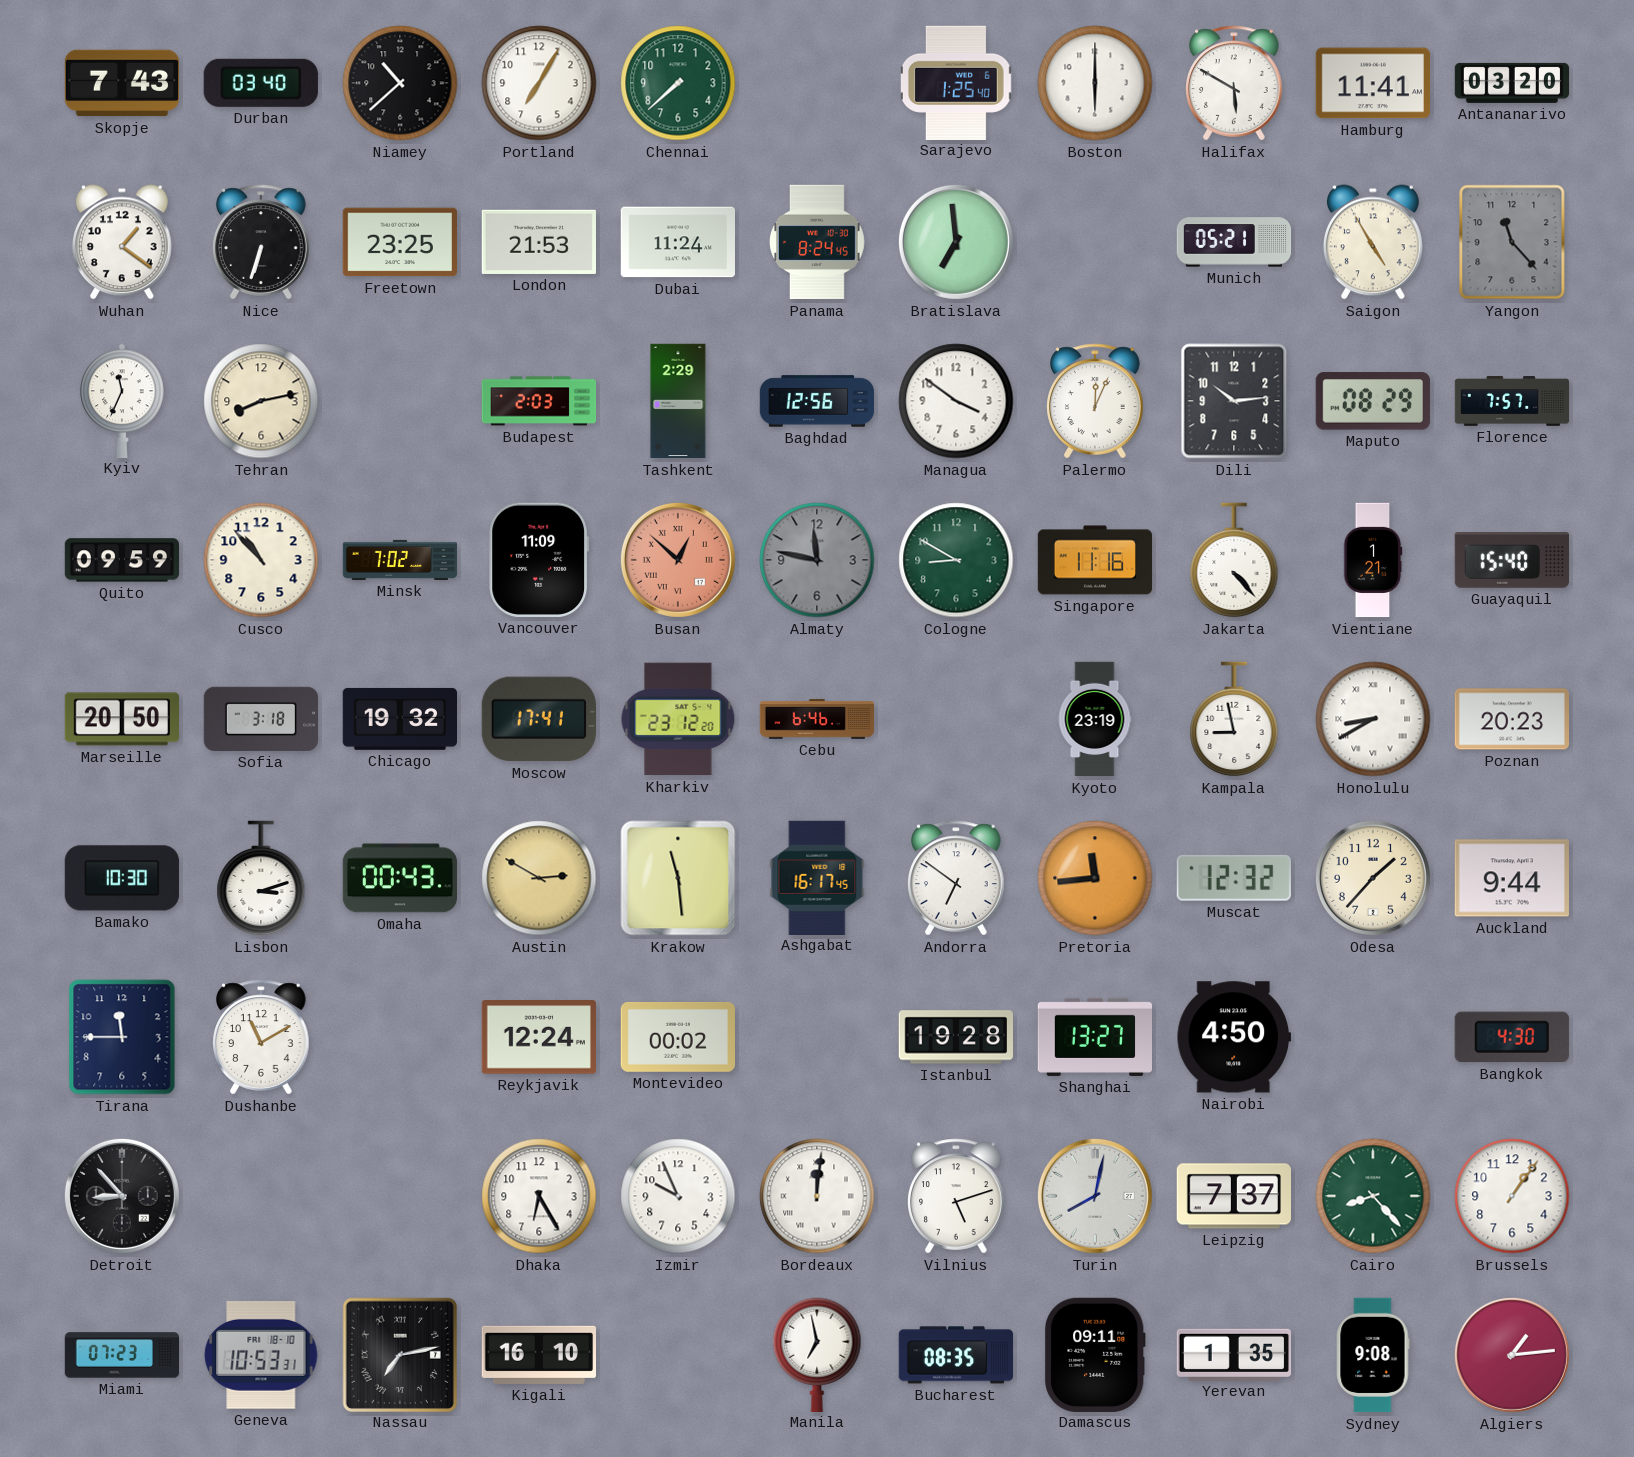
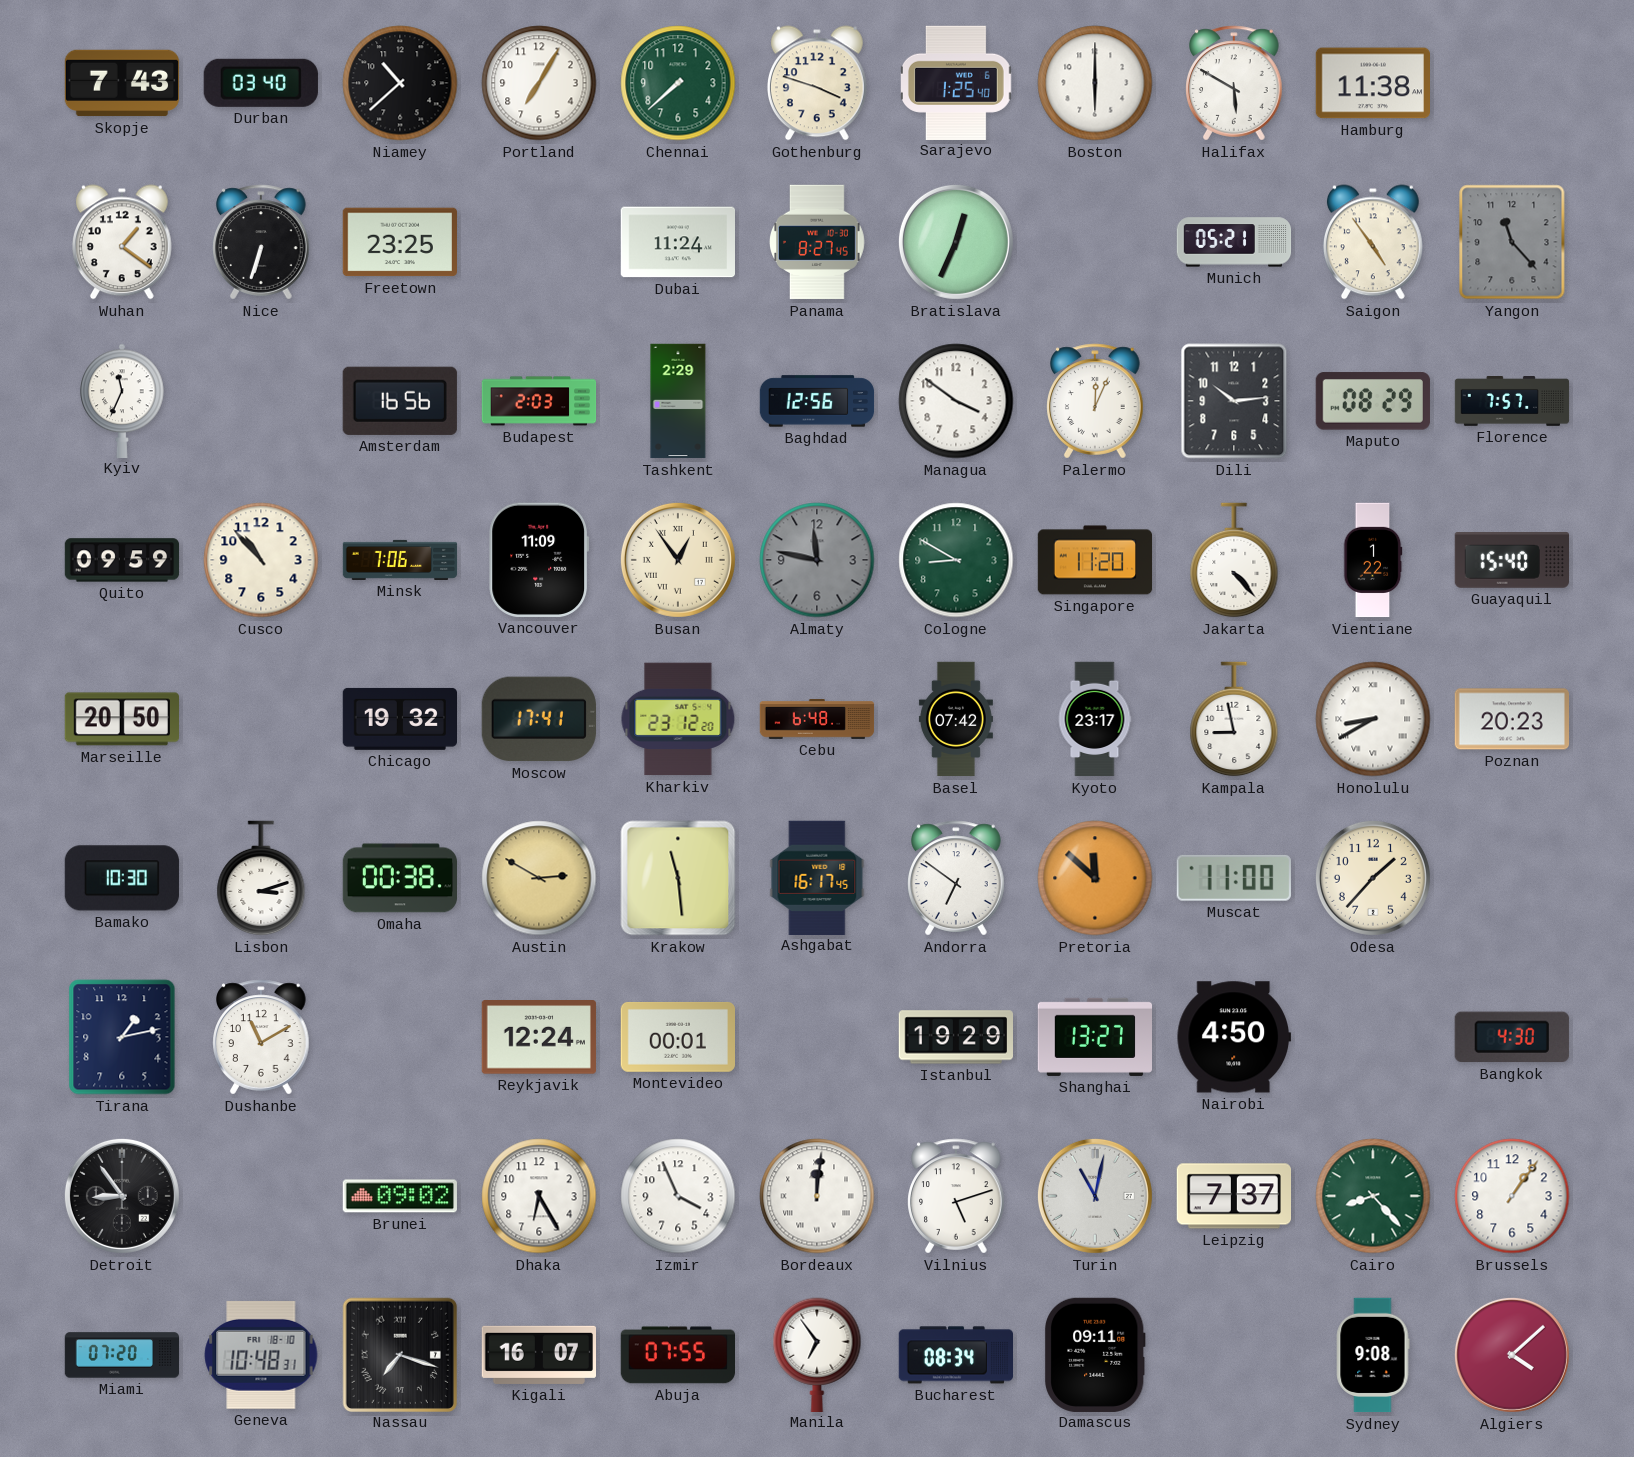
Gothenburg: none -> 3:48
Hamburg: 11:41 -> 11:38
Antananarivo: 03:20 -> none
London: 21:53 -> none
Panama: 8:24 -> 8:27
Bratislava: 6:59 -> 12:34
Saigon: 4:55 -> 4:54
Tehran: 8:13 -> none
Amsterdam: none -> 16:56
Minsk: 7:02 -> 7:06
Busan: 12:52 -> 12:54
Busan dial: salmon -> cream
Singapore: 11:16 -> 11:20
Vientiane: 1:21 -> 1:22
Sofia: 3:18 -> none
Cebu: 6:46 -> 6:48
Basel: none -> 07:42
Kyoto: 23:19 -> 23:17
Omaha: 00:43 -> 00:38
Pretoria: 11:44 -> 11:52
Muscat: 12:32 -> 11:00
Auckland: 9:44 -> none
Tirana: 11:45 -> 1:13
Montevideo: 00:02 -> 00:01
Istanbul: 19:28 -> 19:29
Detroit: 8:53 -> 8:54
Brunei: none -> 09:02
Izmir: 9:56 -> 3:56
Turin: 8:02 -> 11:02
Miami: 07:23 -> 07:20
Geneva: 10:53 -> 10:48
Nassau: 7:13 -> 7:18
Kigali: 16:10 -> 16:07
Abuja: none -> 07:55
Manila: 6:58 -> 6:54
Bucharest: 08:35 -> 08:34
Yerevan: 1:35 -> none
Algiers: 1:14 -> 4:08
